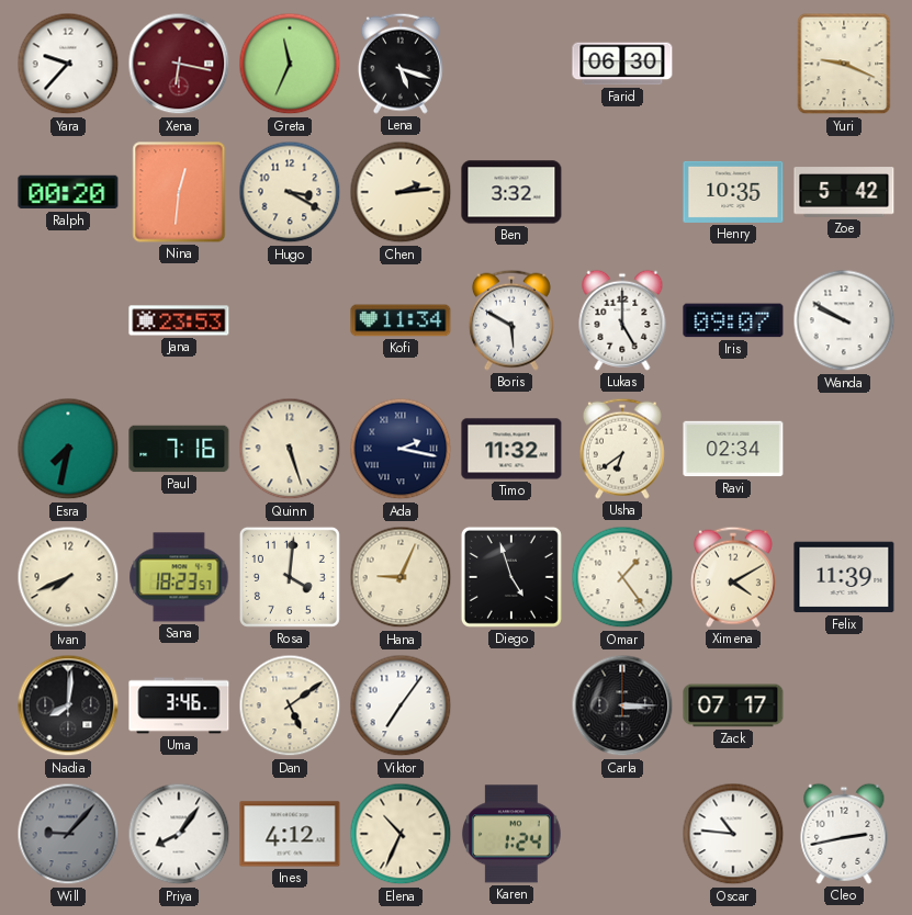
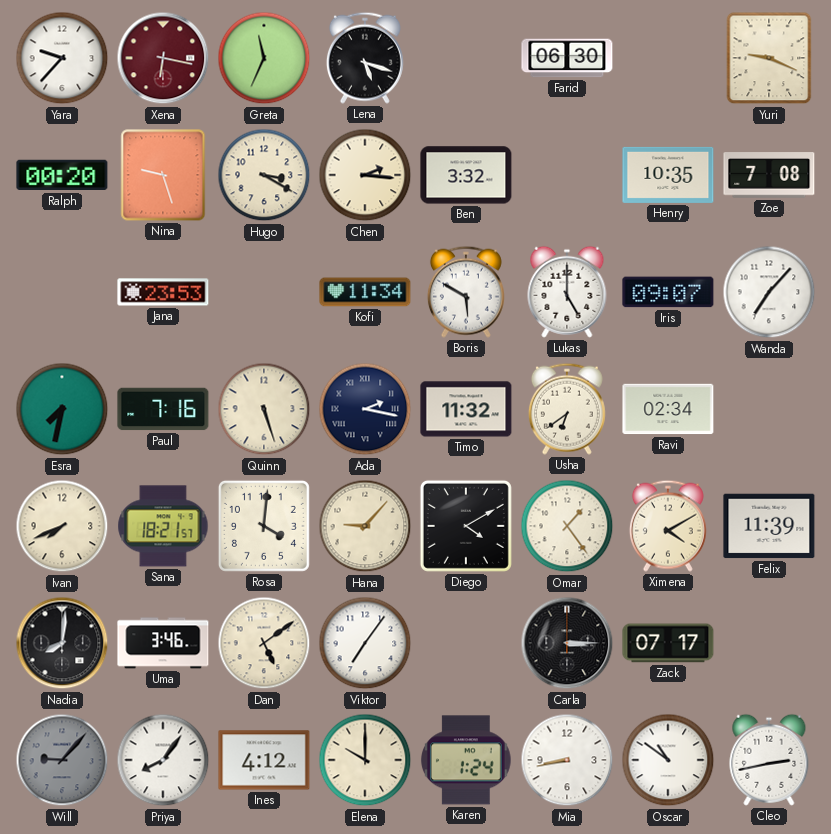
Nina: 12:31 -> 9:27
Chen: 2:14 -> 2:16
Zoe: 5:42 -> 7:08
Wanda: 9:50 -> 7:07
Sana: 18:23 -> 18:21
Hana: 9:04 -> 9:07
Diego: 4:57 -> 4:10
Elena: 10:34 -> 10:00
Mia: none -> 8:43
Oscar: 10:46 -> 10:51
